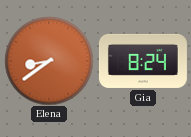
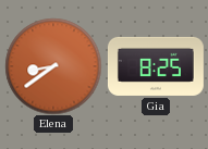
Gia: 8:24 -> 8:25
